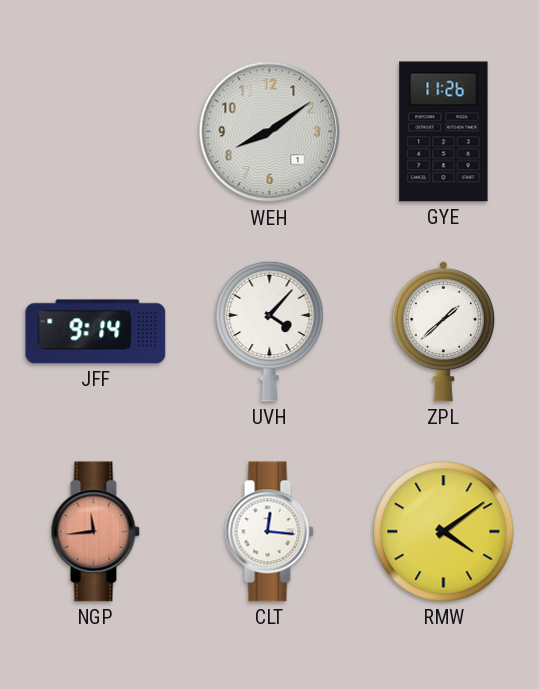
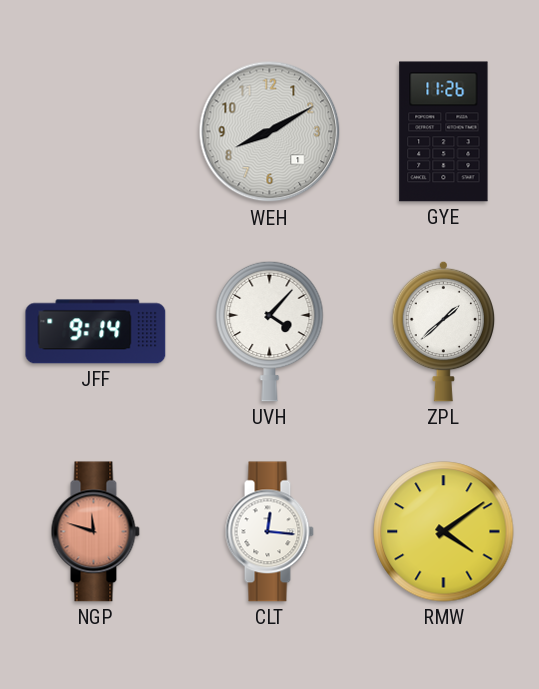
WEH: 8:09 -> 8:10
NGP: 11:44 -> 11:48
